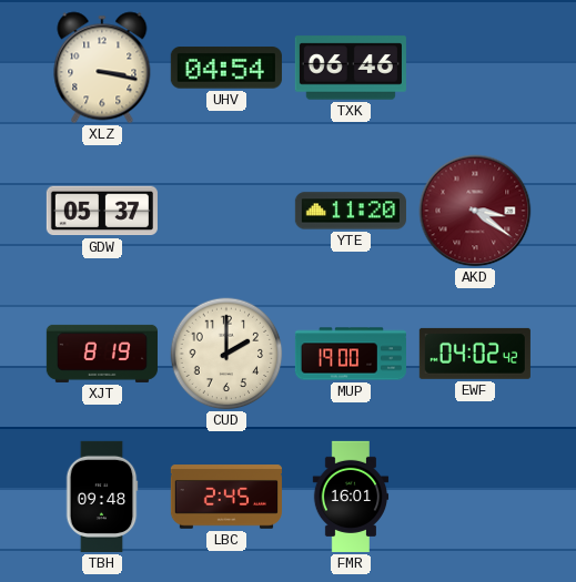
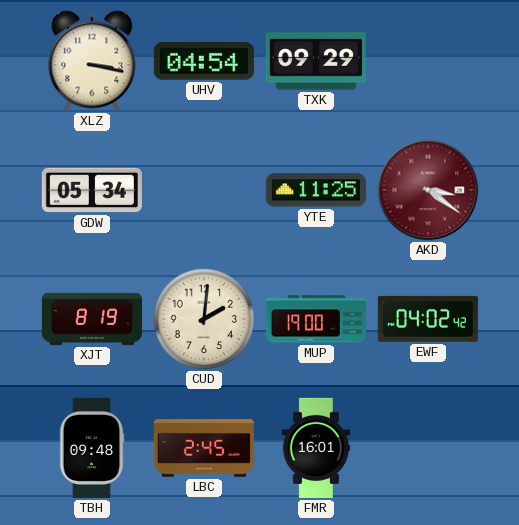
TXK: 06:46 -> 09:29
GDW: 05:37 -> 05:34
YTE: 11:20 -> 11:25
CUD: 2:00 -> 2:01
